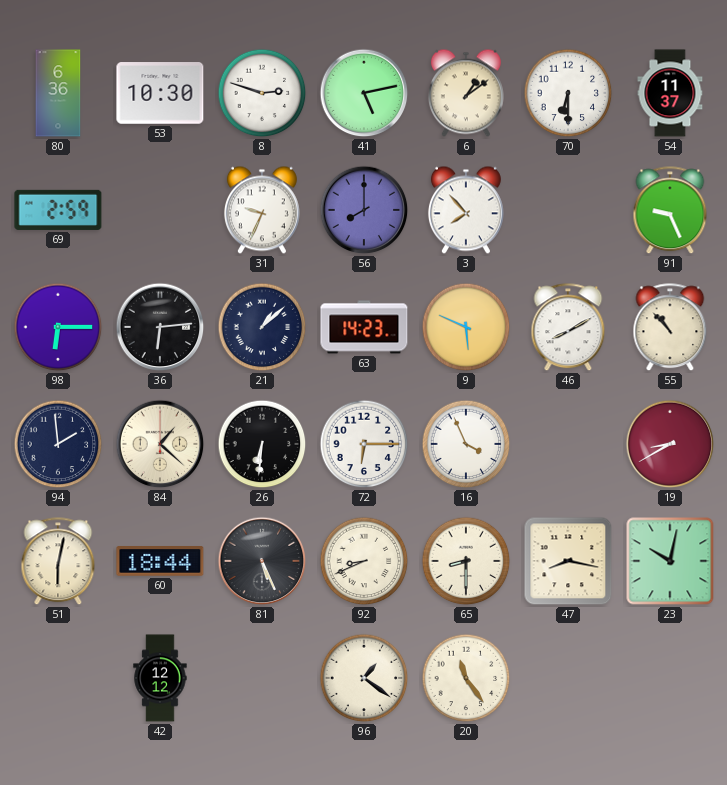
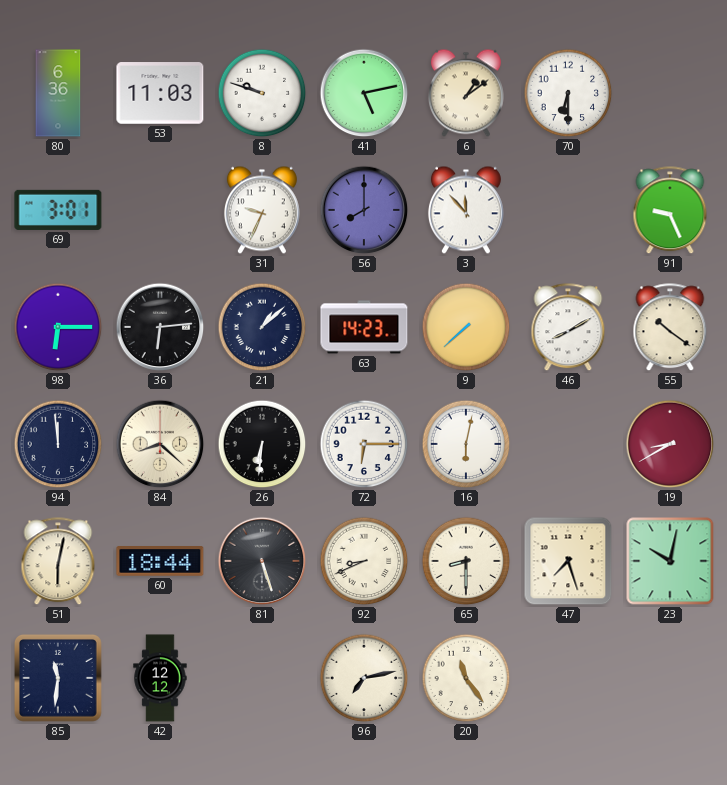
53: 10:30 -> 11:03
8: 2:48 -> 9:48
54: 11:37 -> none
69: 2:59 -> 3:01
3: 7:53 -> 11:53
9: 5:49 -> 7:38
55: 10:53 -> 10:21
94: 1:59 -> 11:59
84: 1:22 -> 8:22
16: 3:56 -> 6:02
81: 5:26 -> 5:27
47: 8:17 -> 7:27
85: none -> 11:31
96: 1:21 -> 7:13
